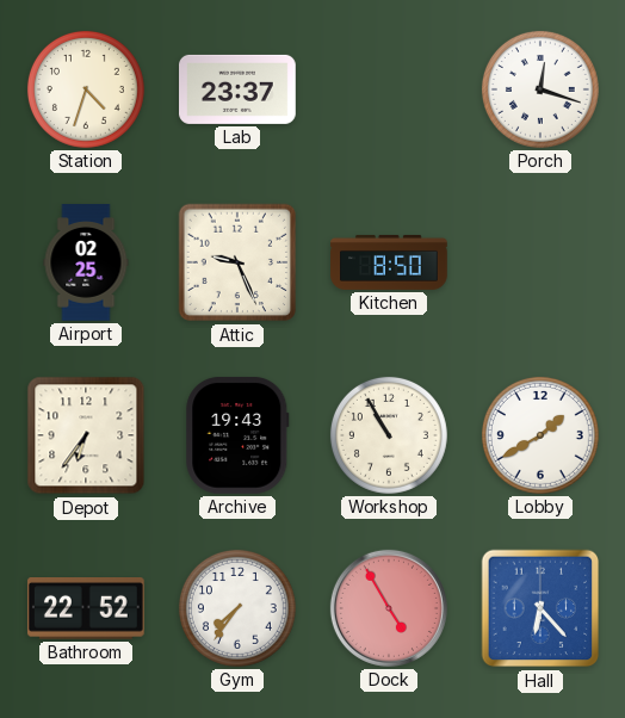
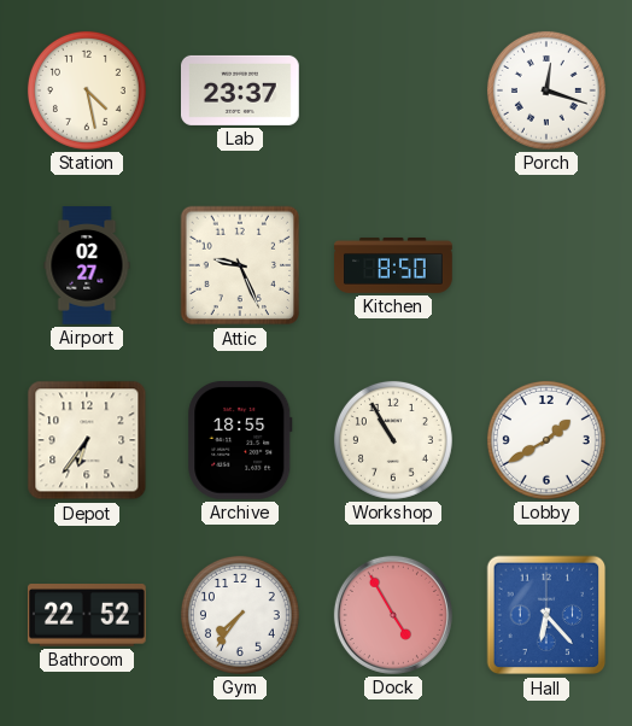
Station: 4:33 -> 4:28
Airport: 02:25 -> 02:27
Archive: 19:43 -> 18:55
